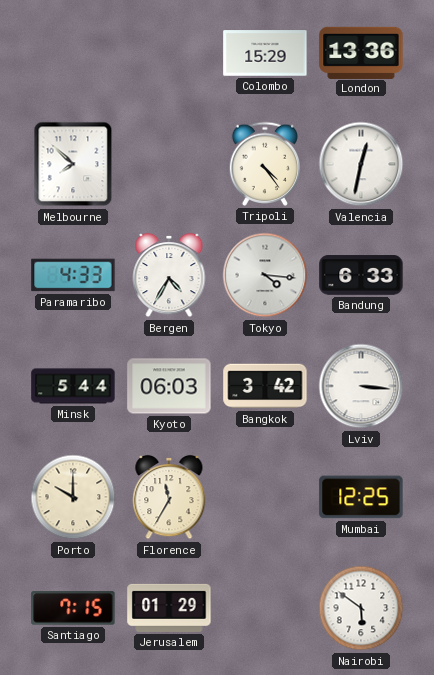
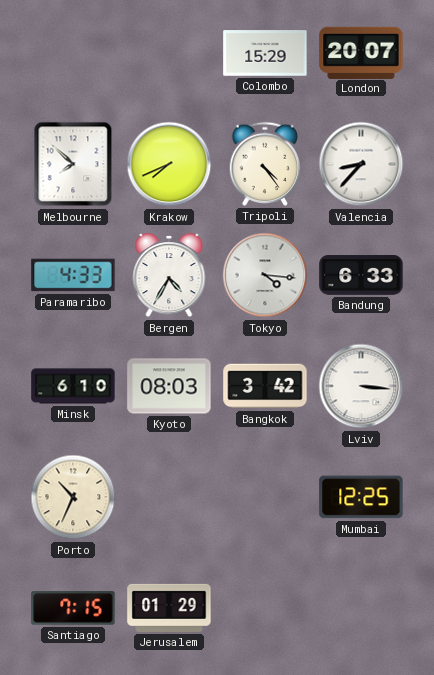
London: 13:36 -> 20:07
Krakow: none -> 7:41
Valencia: 12:32 -> 8:37
Minsk: 5:44 -> 6:10
Kyoto: 06:03 -> 08:03
Porto: 10:00 -> 10:34
Florence: 11:35 -> none
Nairobi: 5:51 -> none
